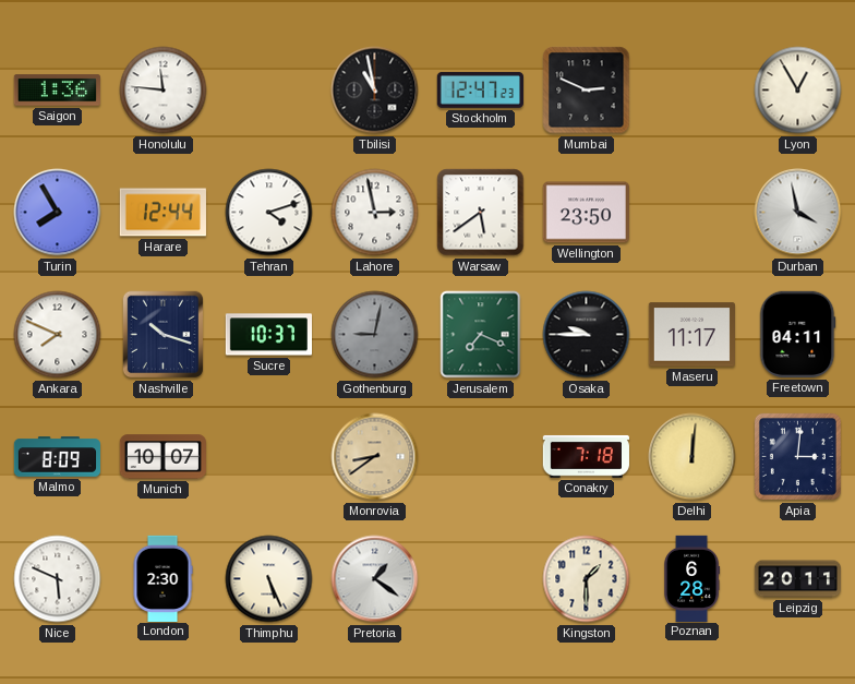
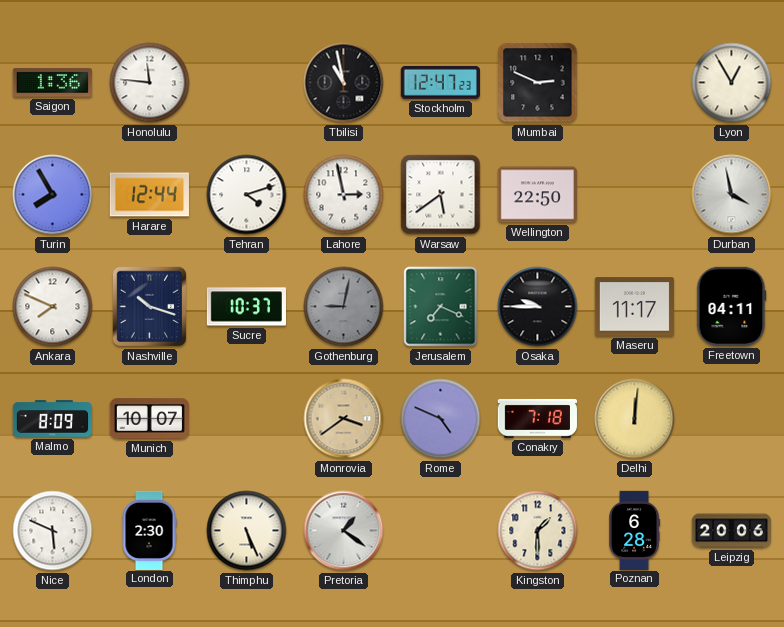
Wellington: 23:50 -> 22:50
Monrovia: 8:39 -> 3:39
Rome: none -> 4:49
Apia: 3:01 -> none
Leipzig: 20:11 -> 20:06
